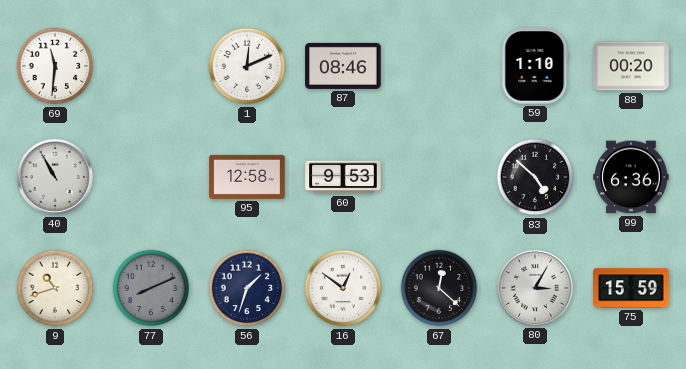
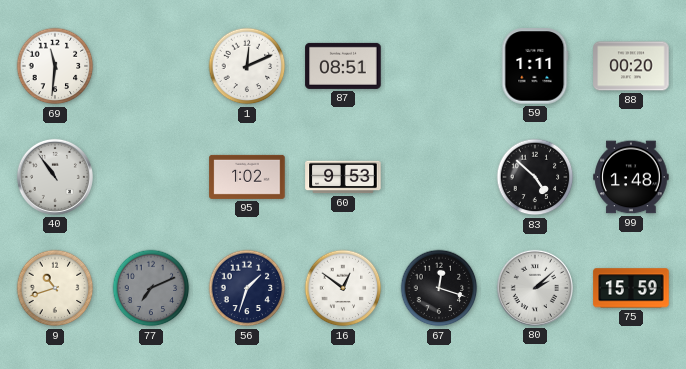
87: 08:46 -> 08:51
59: 1:10 -> 1:11
40: 10:55 -> 10:54
95: 12:58 -> 1:02
99: 6:36 -> 1:48
77: 8:11 -> 7:11
67: 12:22 -> 12:18
80: 3:05 -> 2:08
